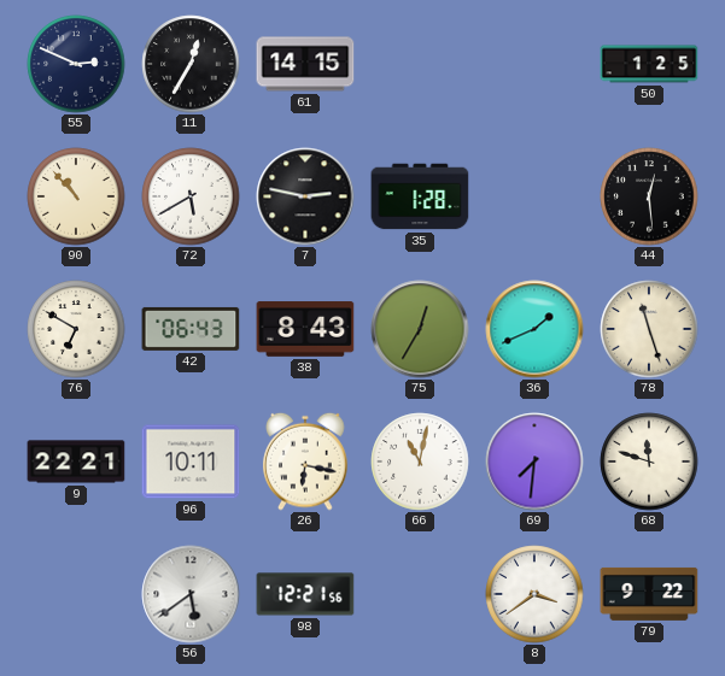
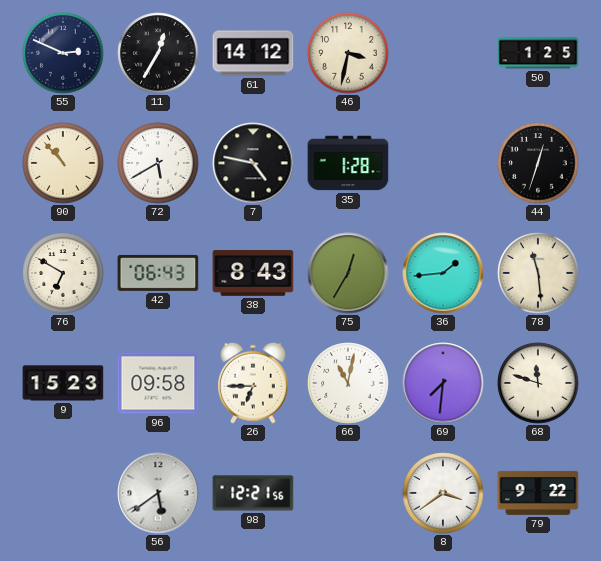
61: 14:15 -> 14:12
46: none -> 3:32
7: 2:47 -> 4:47
44: 12:29 -> 12:33
36: 1:41 -> 1:44
78: 11:27 -> 11:29
9: 22:21 -> 15:23
96: 10:11 -> 09:58
26: 6:17 -> 6:45
